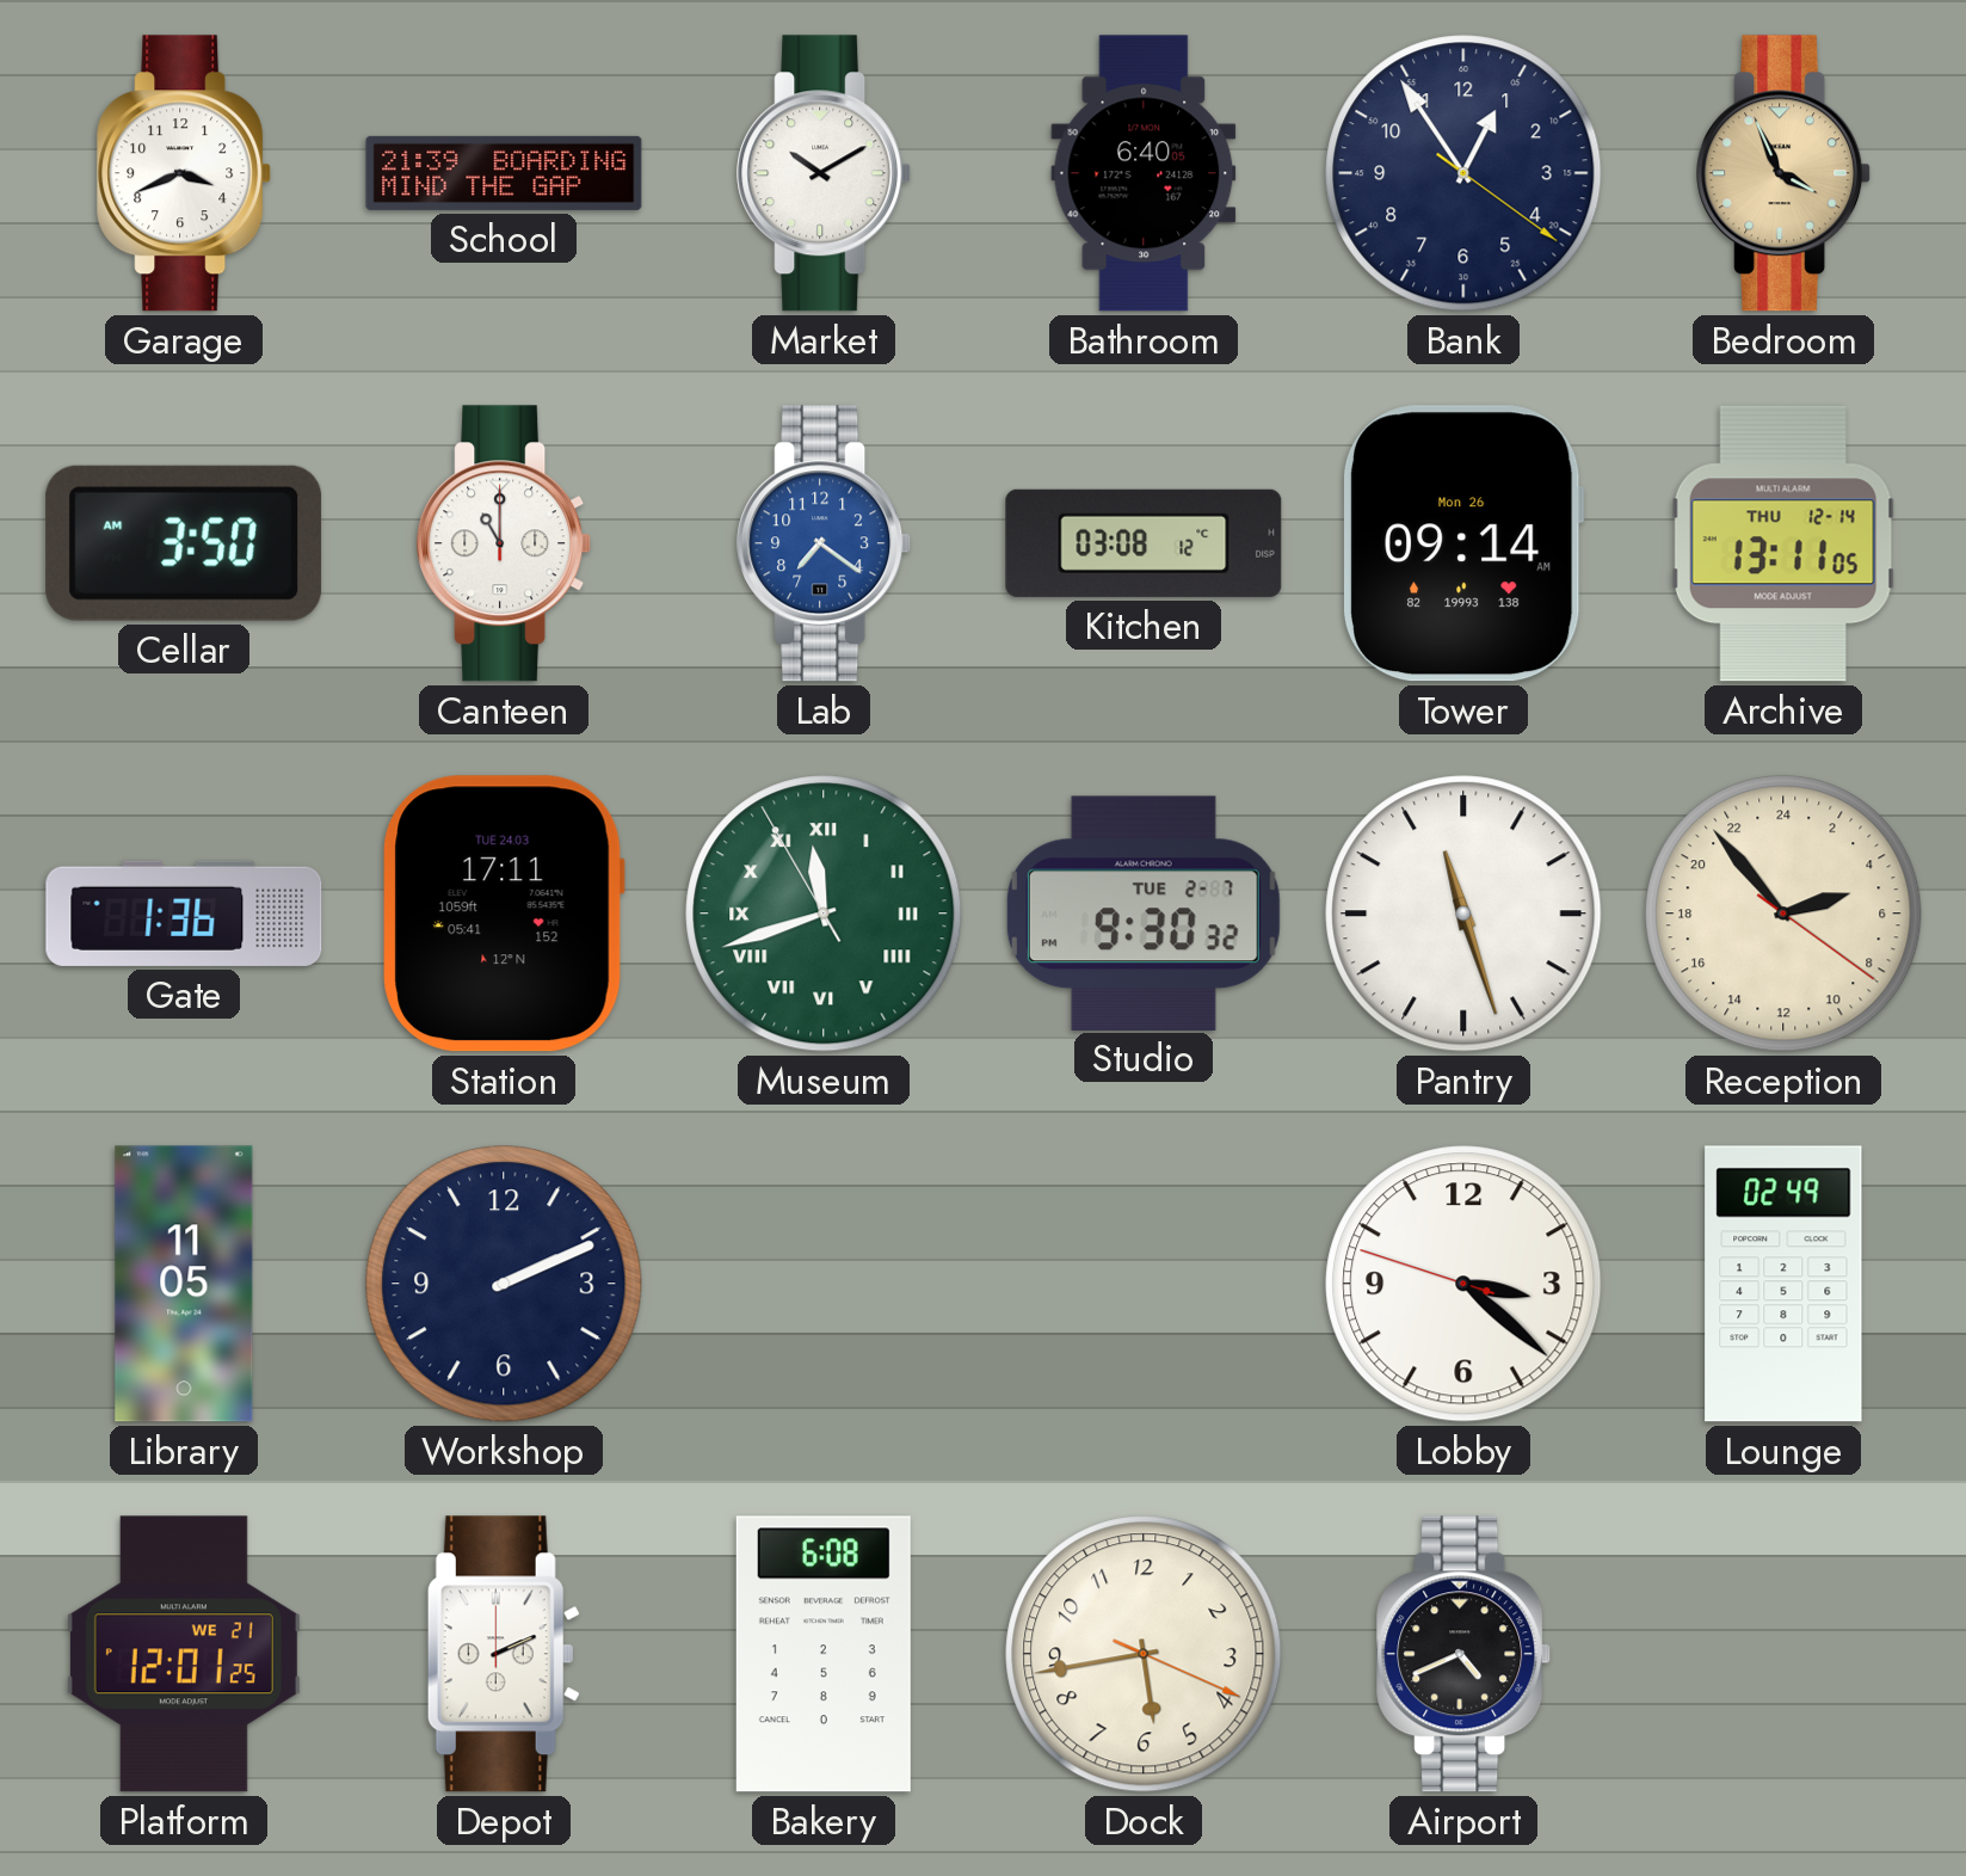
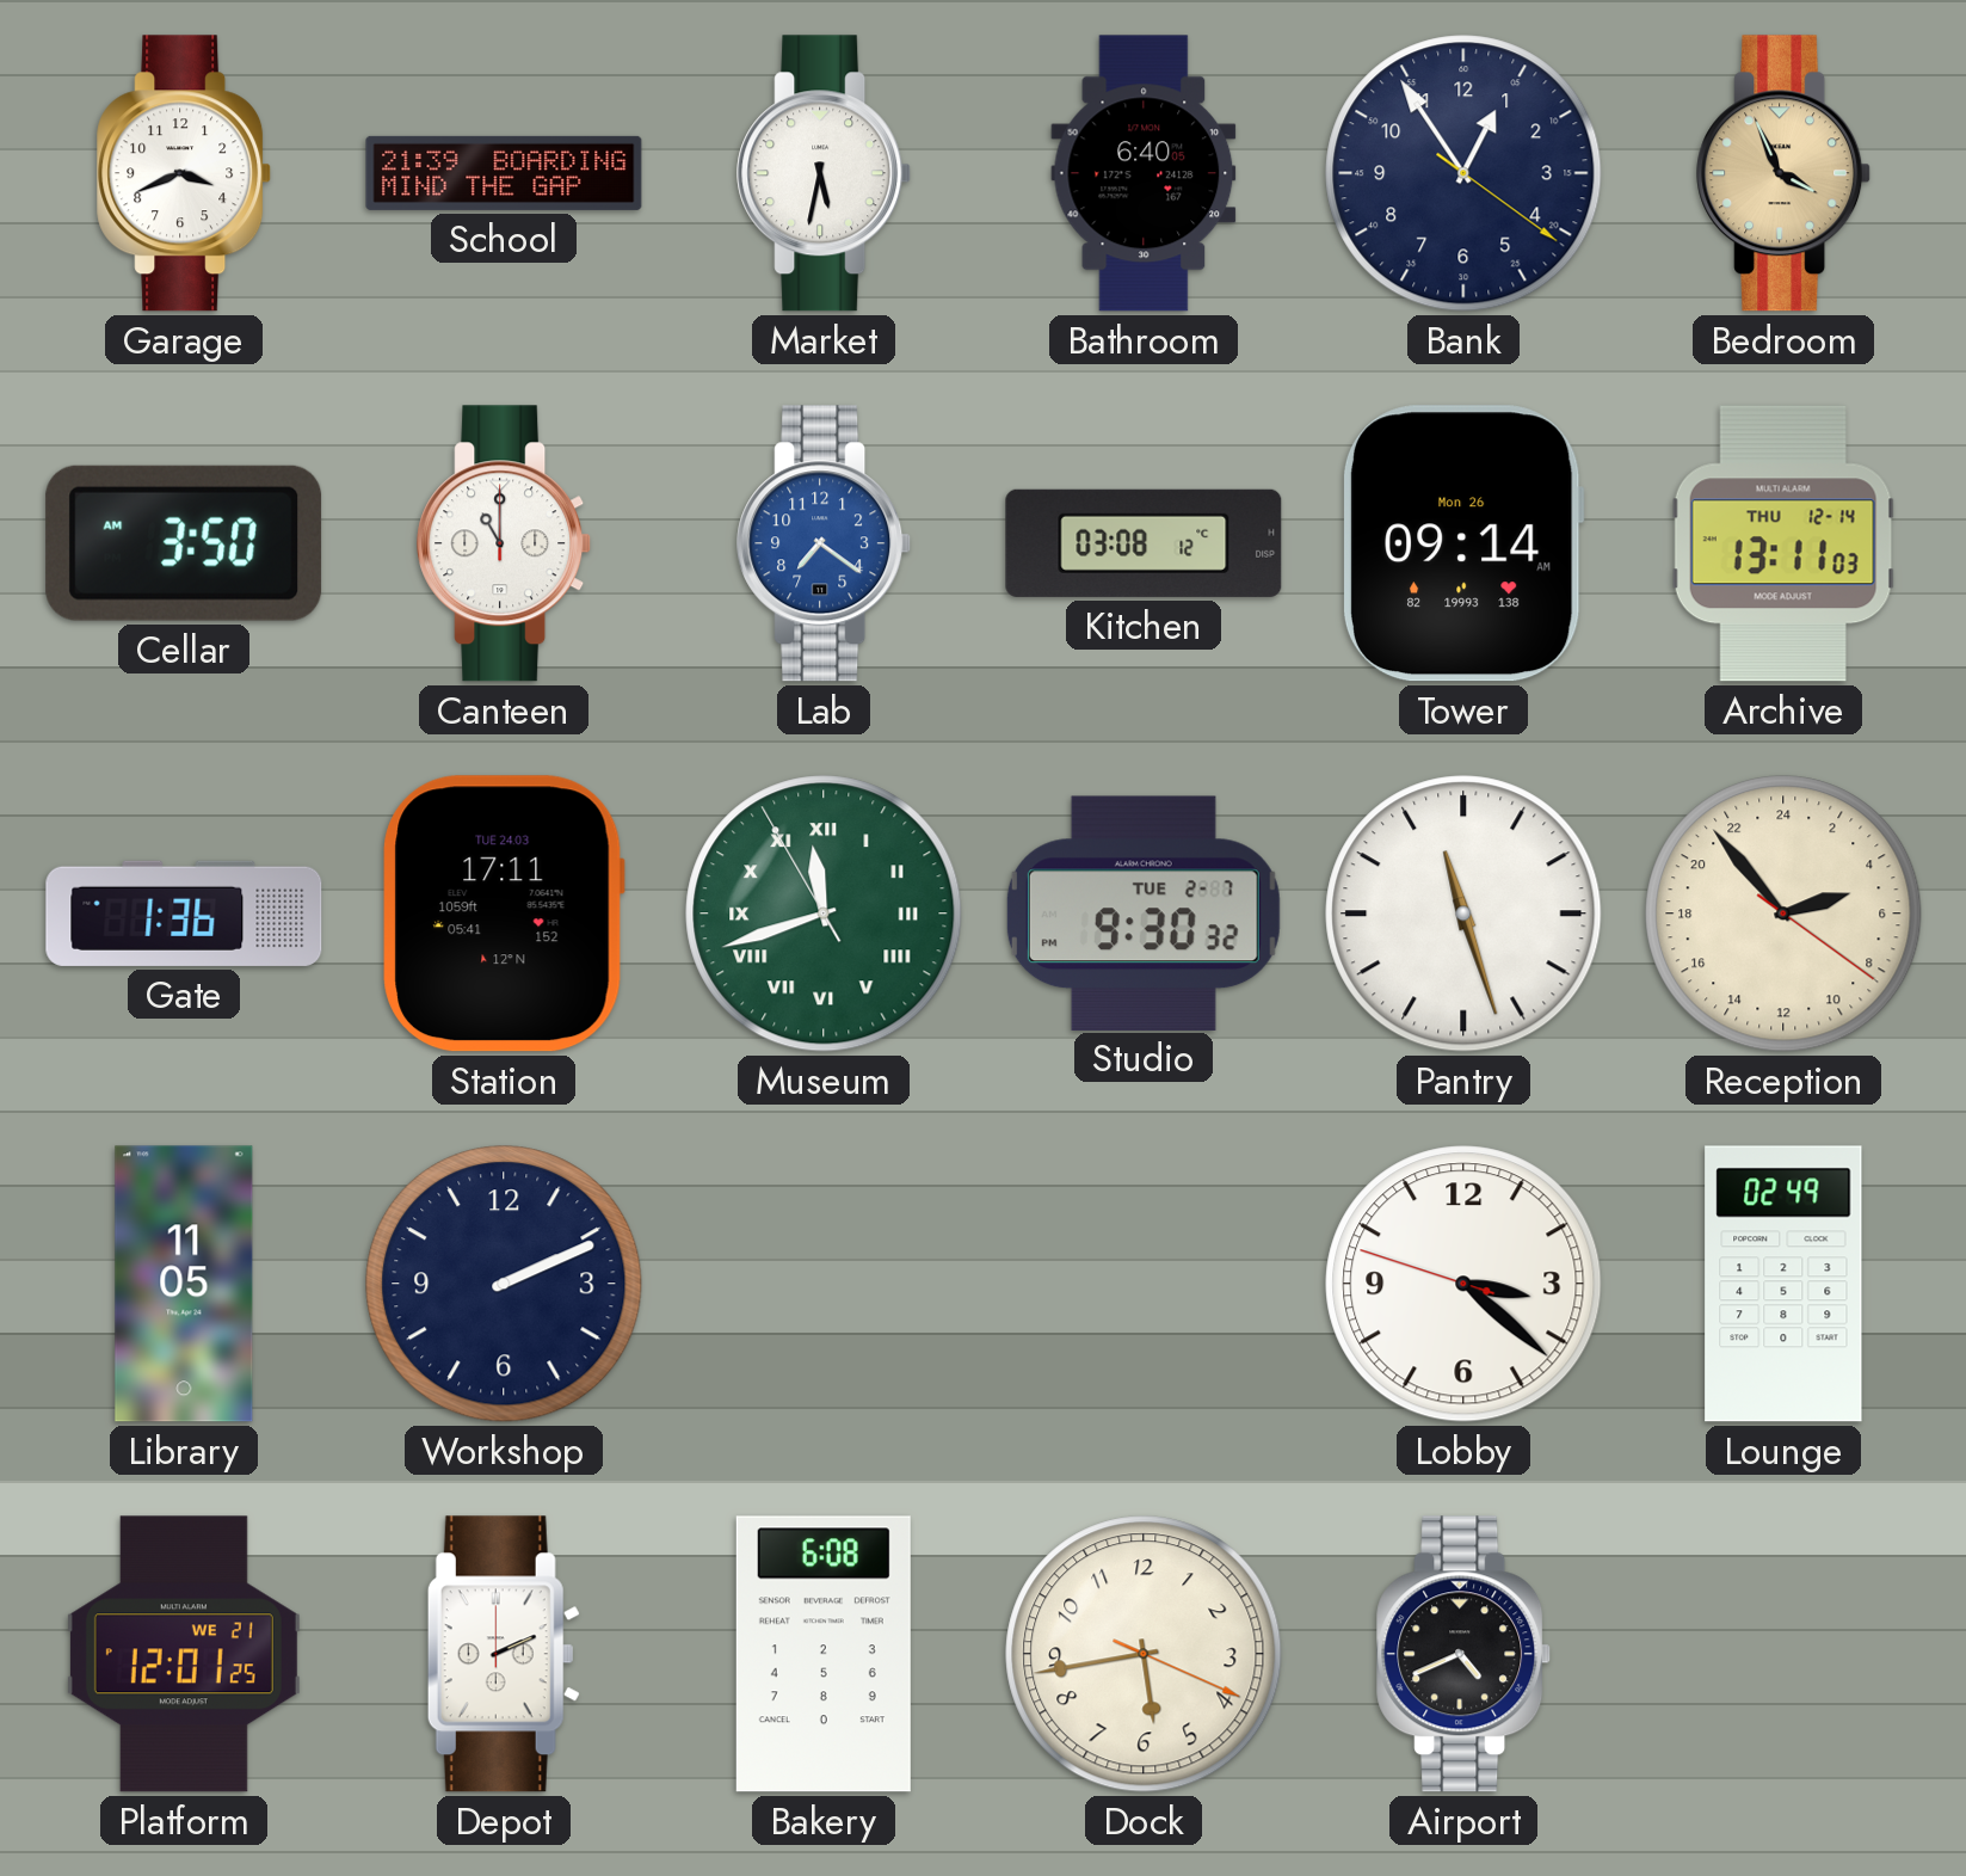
Market: 10:10 -> 5:32
Archive: 13:11:05 -> 13:11:03
